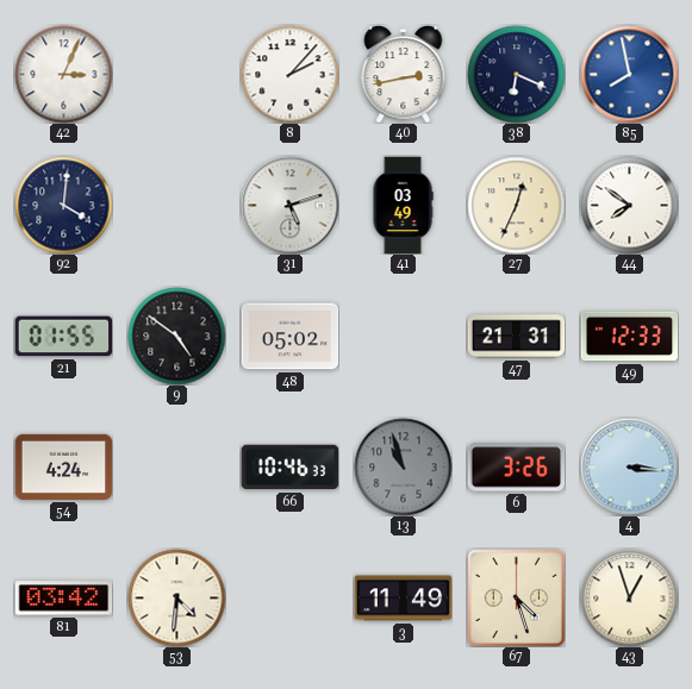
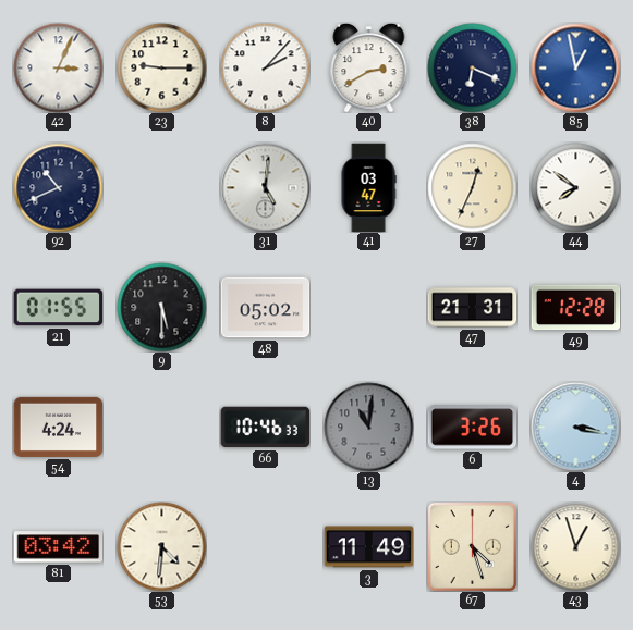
23: none -> 9:15
40: 2:43 -> 2:40
85: 7:58 -> 12:58
92: 4:01 -> 10:41
31: 5:12 -> 5:01
41: 03:49 -> 03:47
9: 4:51 -> 5:30
49: 12:33 -> 12:28
13: 10:57 -> 11:01
4: 3:16 -> 3:17
